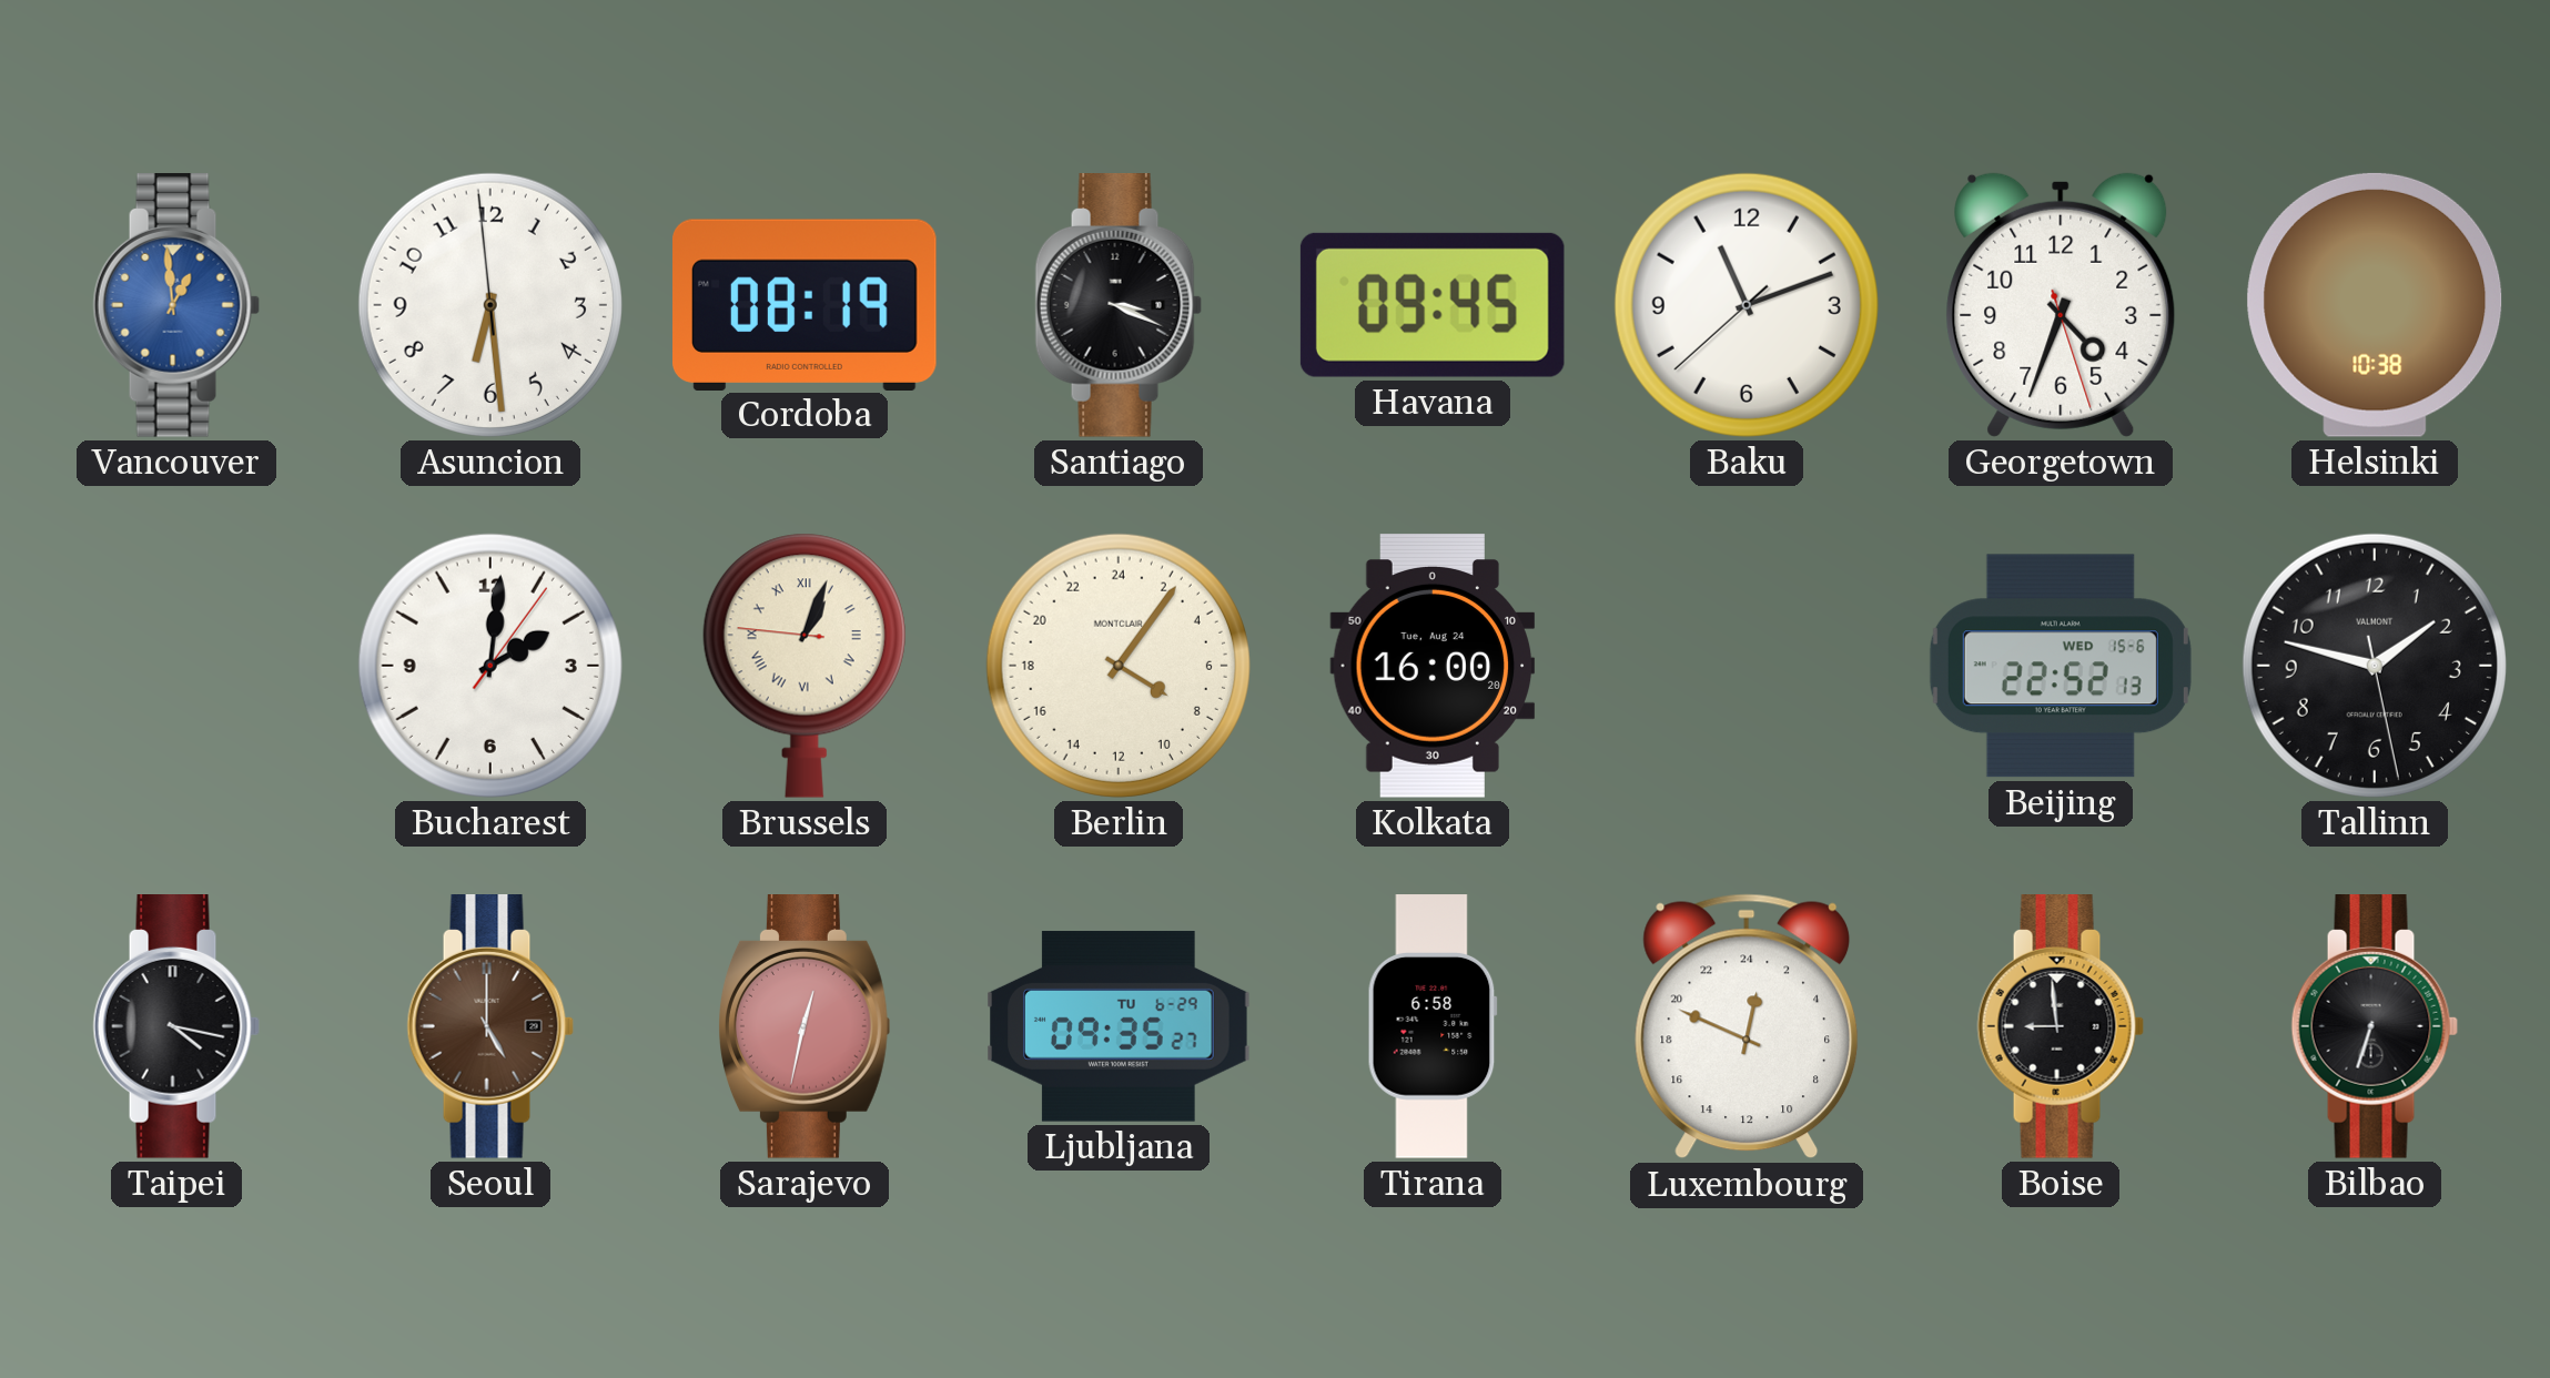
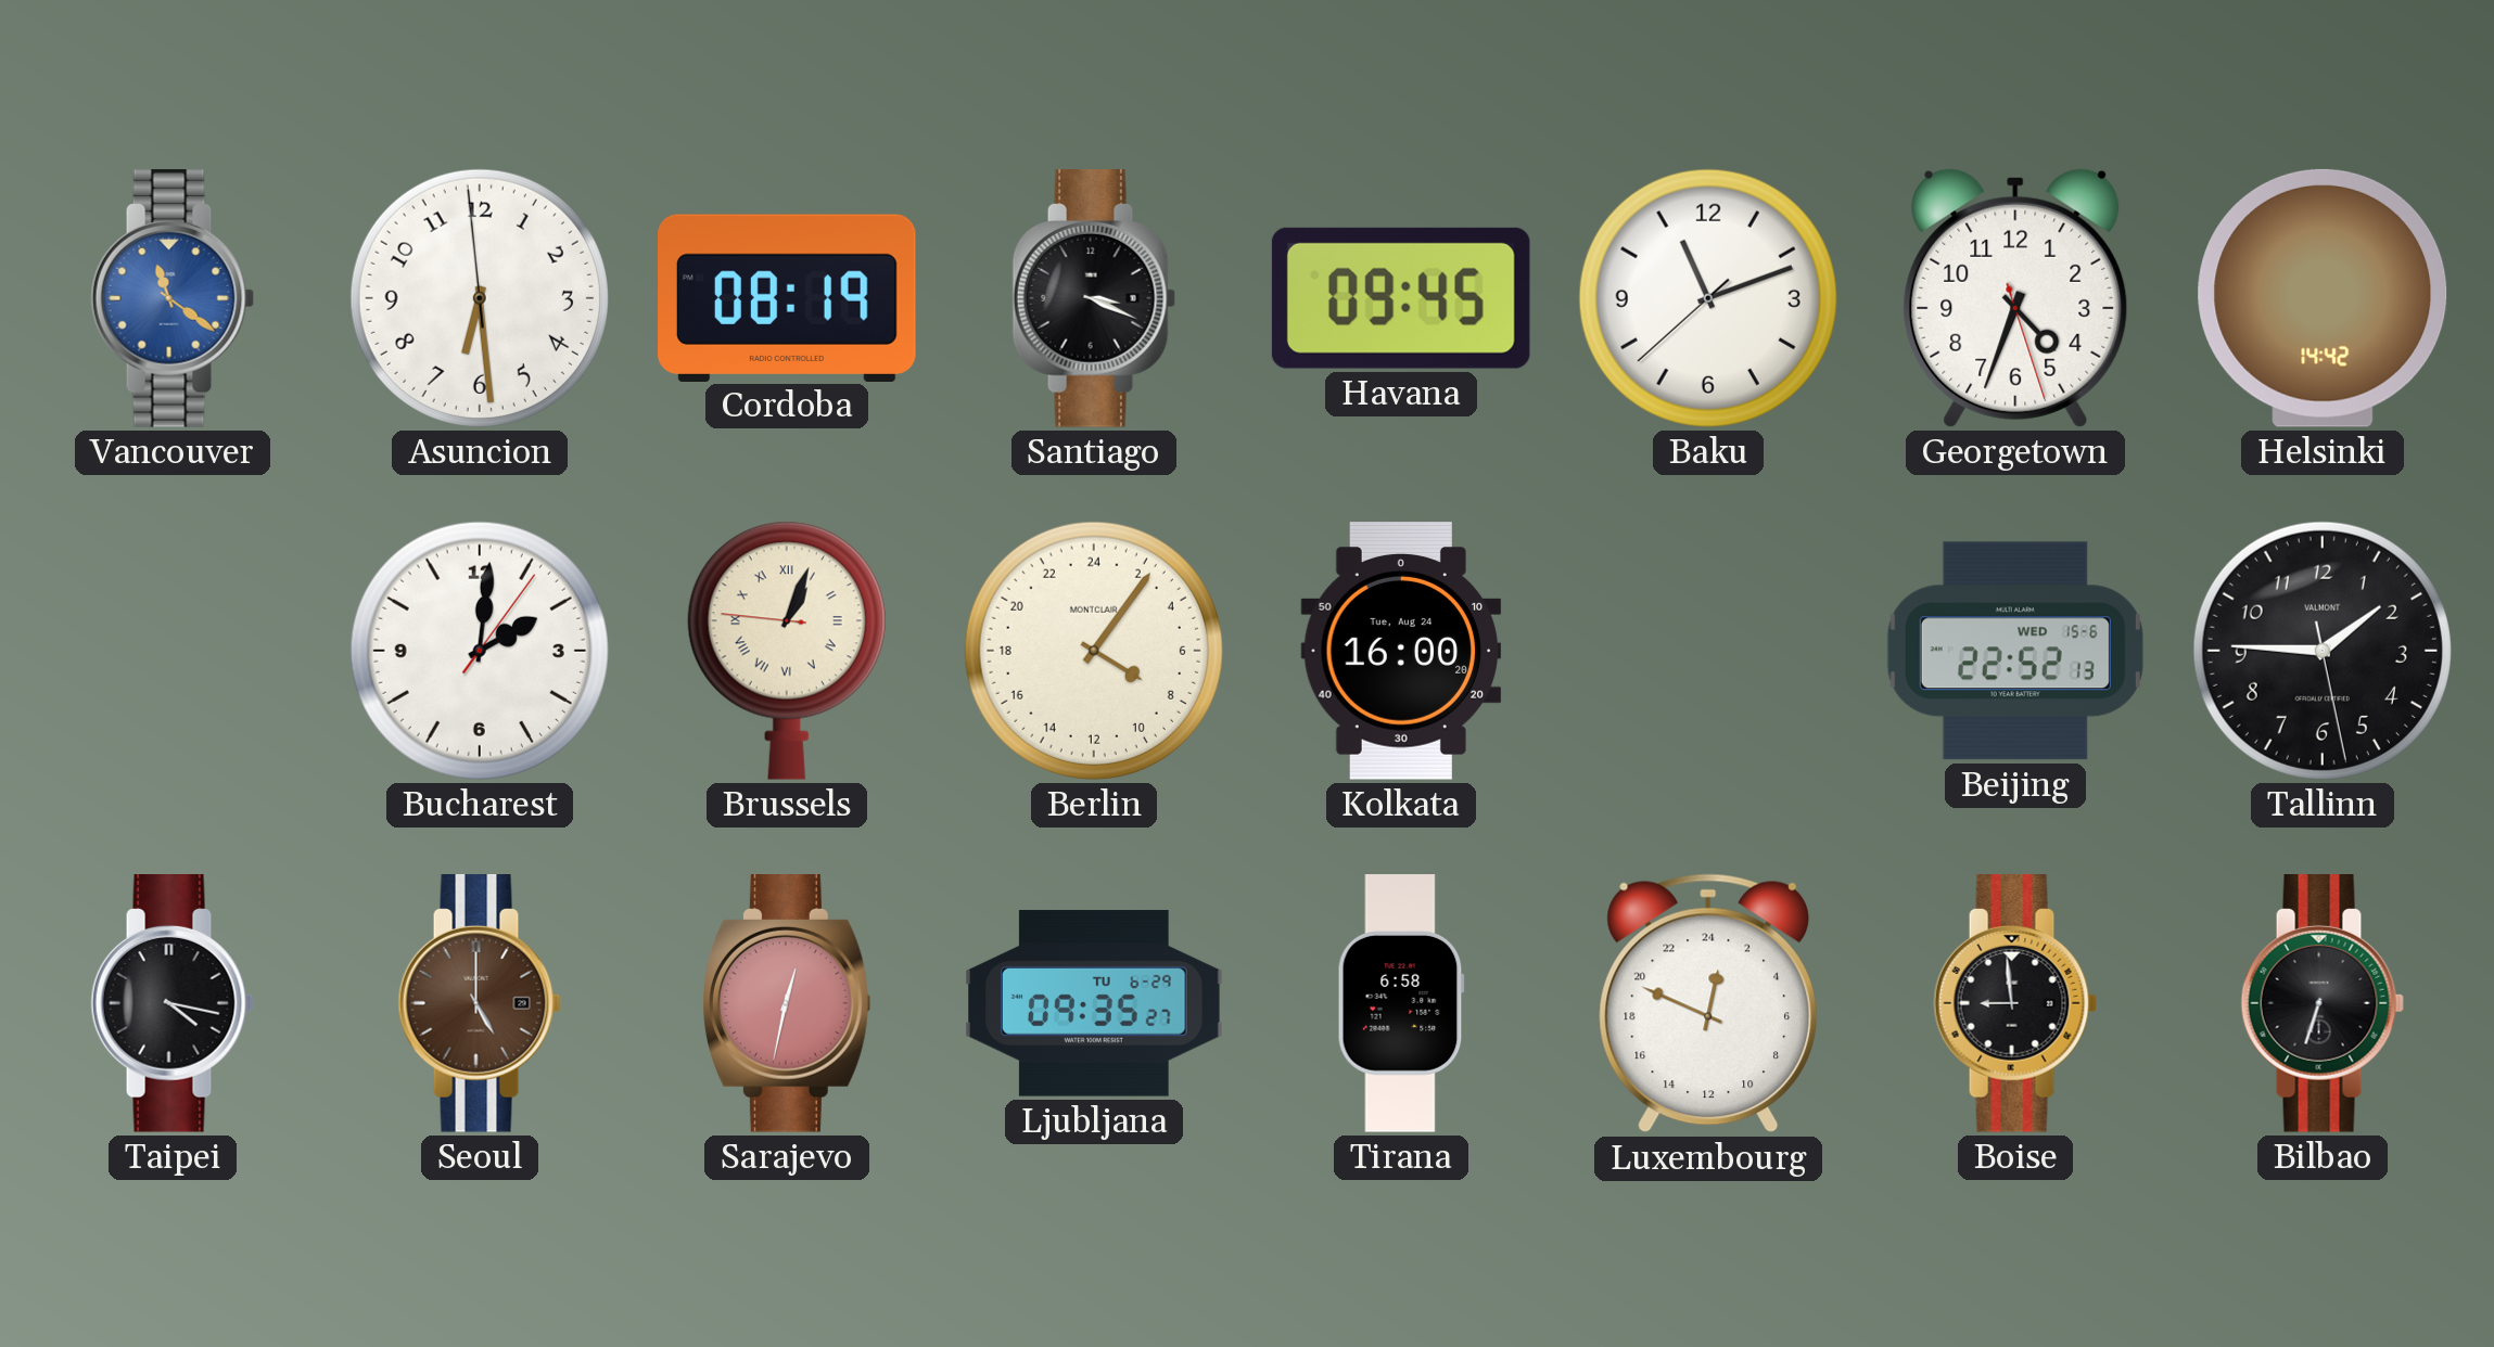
Vancouver: 12:59 -> 11:21
Helsinki: 10:38 -> 14:42
Tallinn: 1:47 -> 1:45
